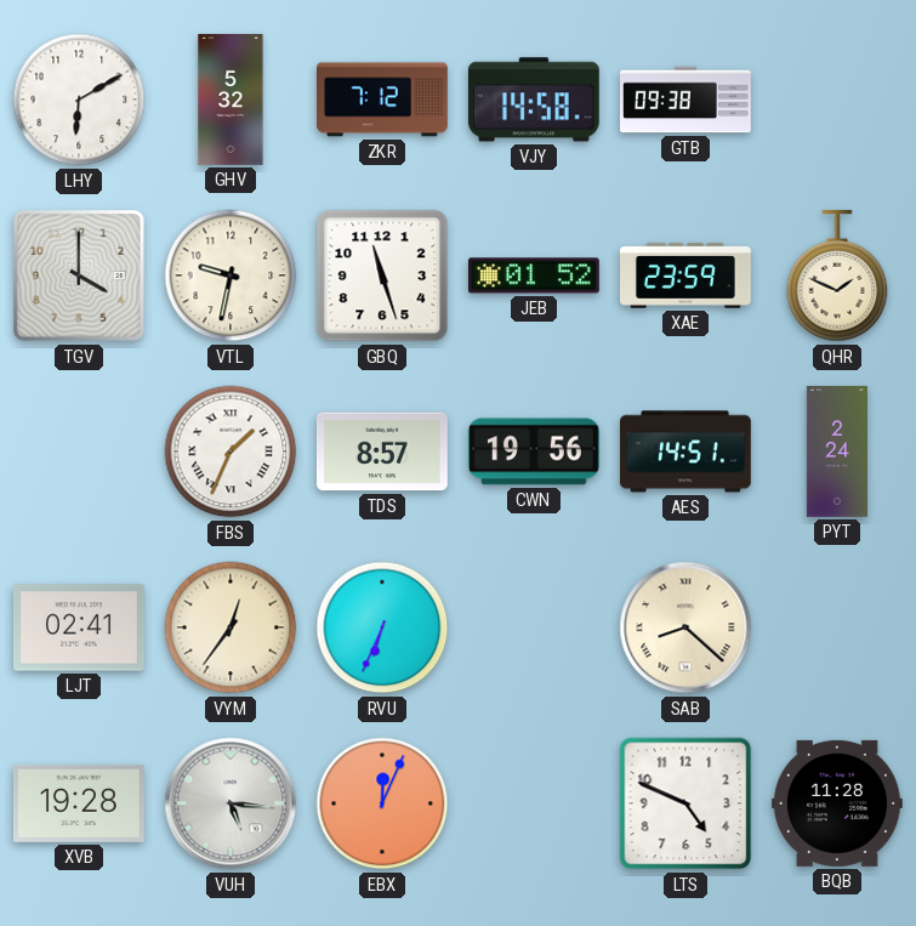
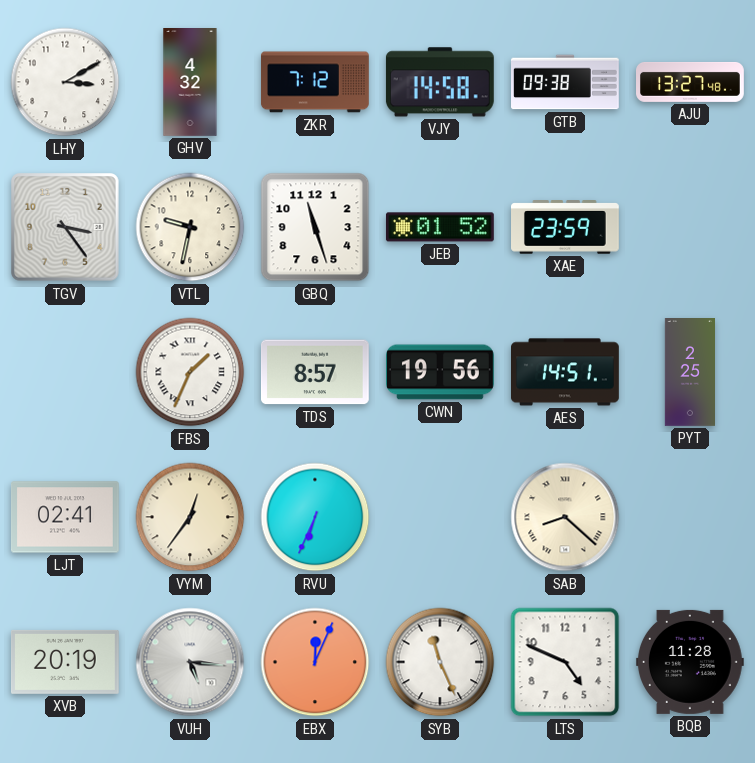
LHY: 6:10 -> 3:10
GHV: 5:32 -> 4:32
AJU: none -> 13:27
TGV: 4:00 -> 3:24
QHR: 1:49 -> none
PYT: 2:24 -> 2:25
XVB: 19:28 -> 20:19
SYB: none -> 11:26
